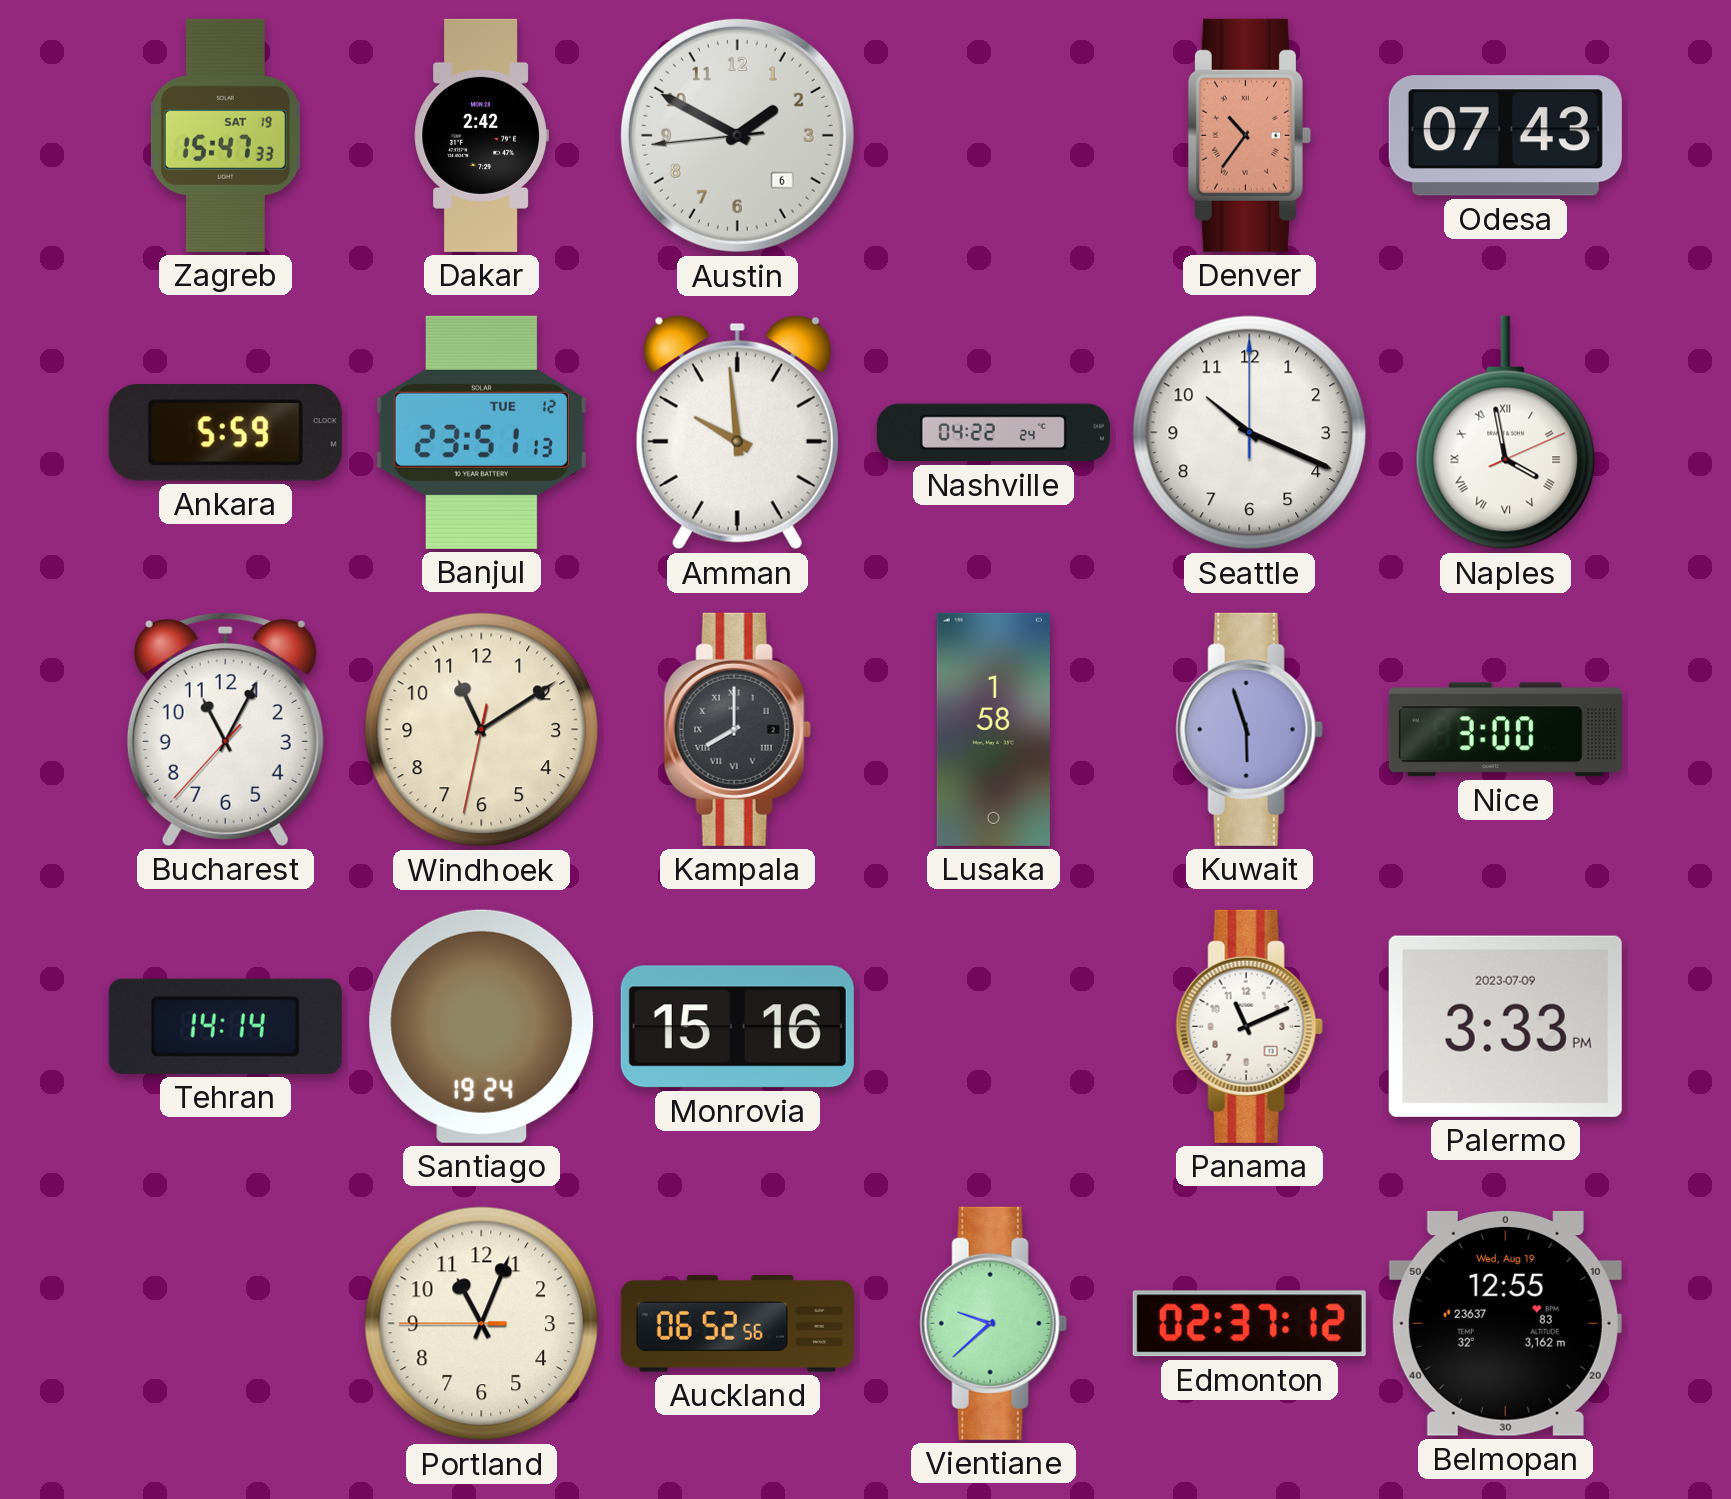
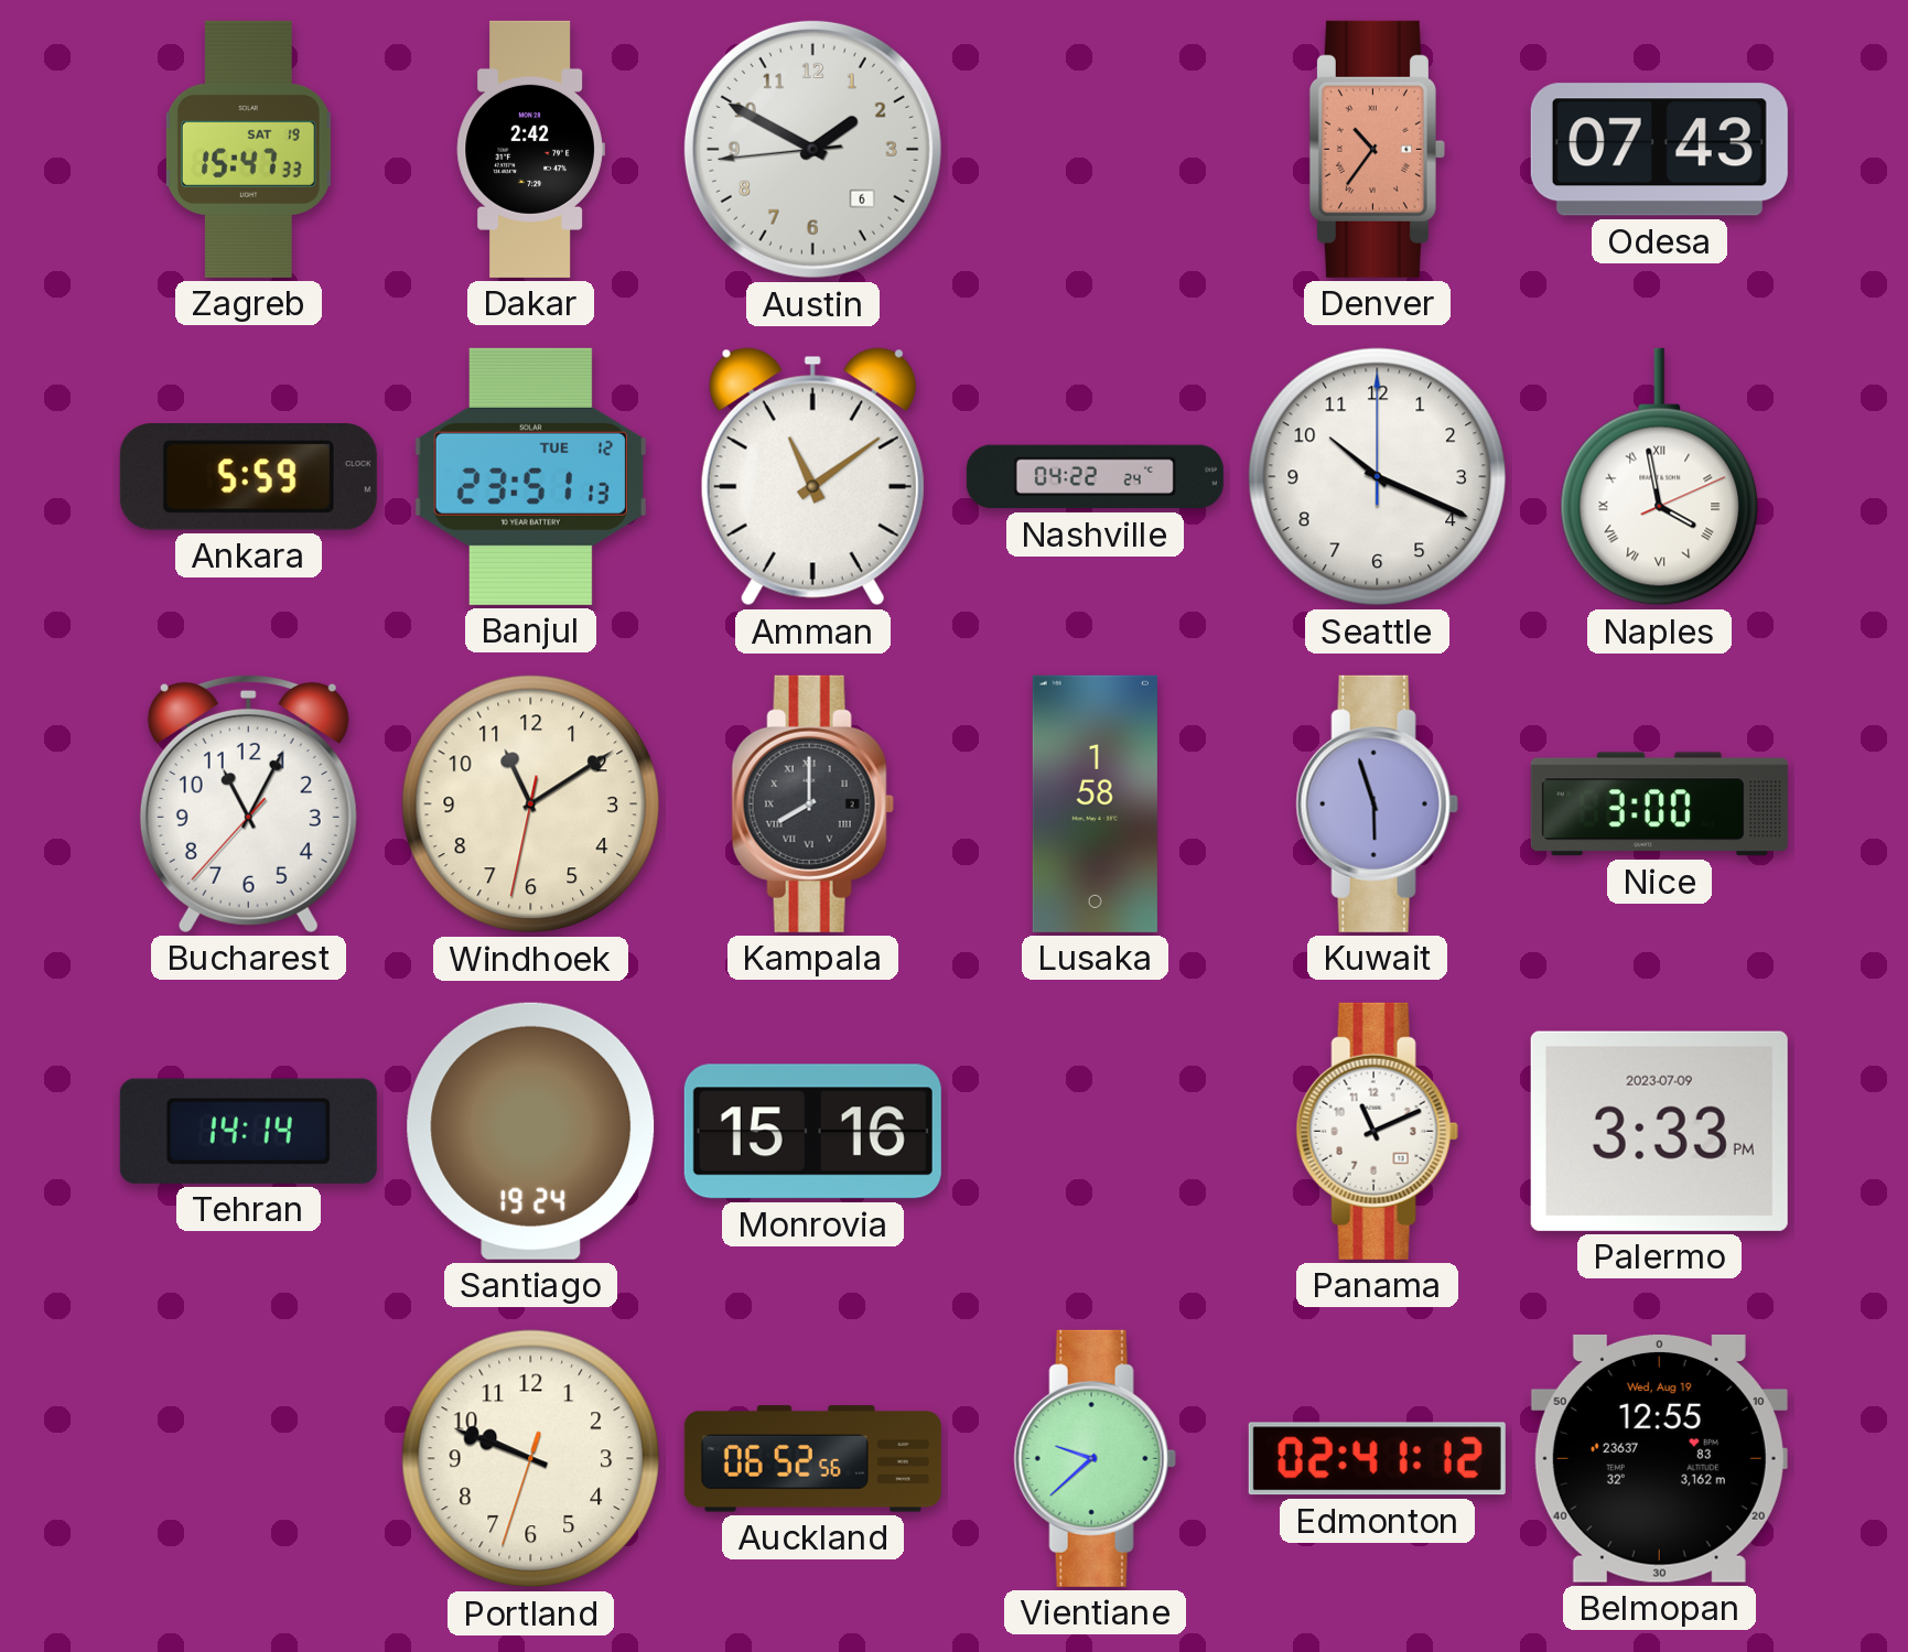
Amman: 9:59 -> 11:09
Portland: 11:03 -> 9:48
Edmonton: 02:37 -> 02:41
